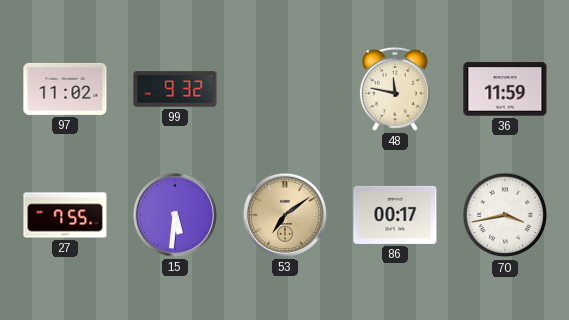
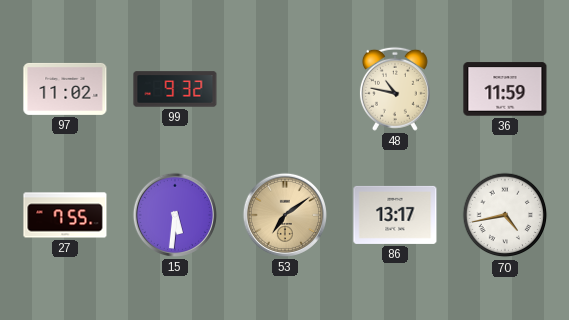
48: 11:47 -> 10:47
86: 00:17 -> 13:17
70: 3:43 -> 4:43
